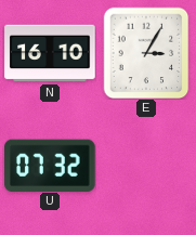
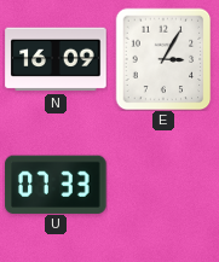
N: 16:10 -> 16:09
U: 07:32 -> 07:33
